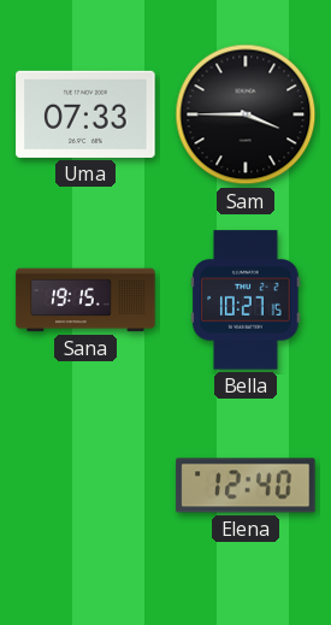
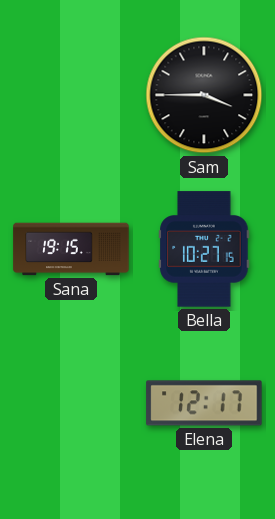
Uma: 07:33 -> none
Elena: 12:40 -> 12:17
